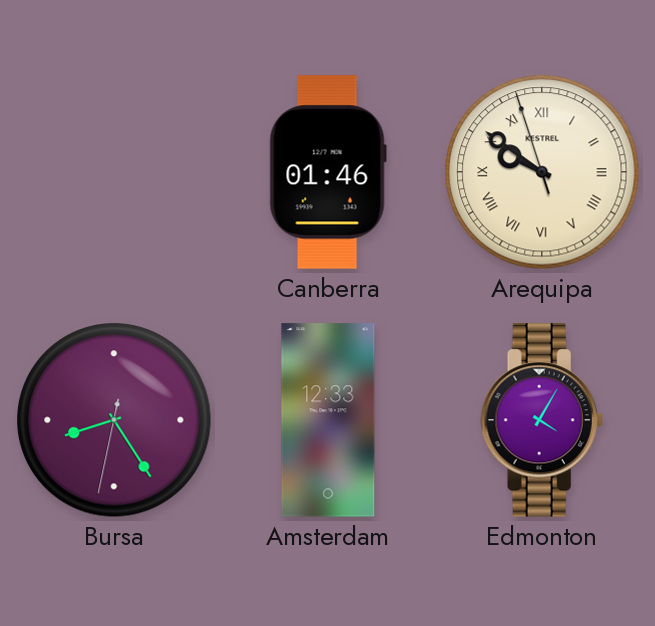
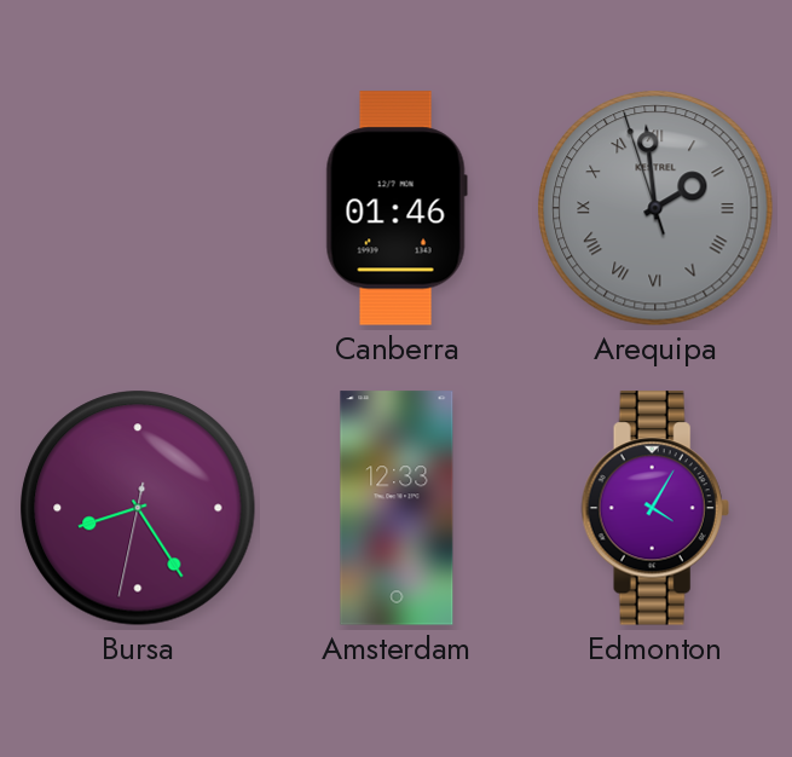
Arequipa: 9:50 -> 1:58
Arequipa dial: cream -> grey
